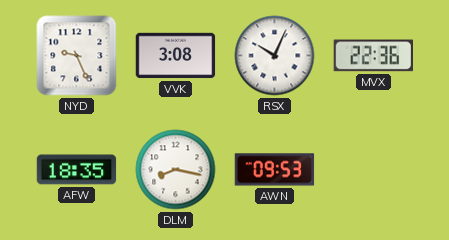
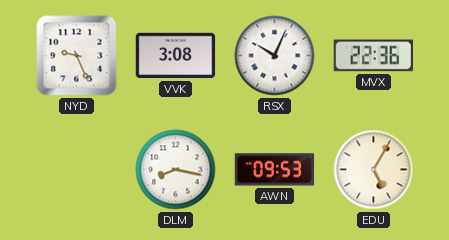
AFW: 18:35 -> none
EDU: none -> 5:05
